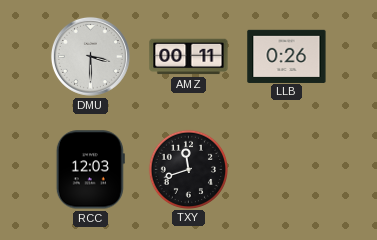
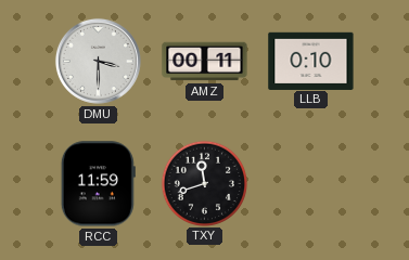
LLB: 0:26 -> 0:10
RCC: 12:03 -> 11:59
